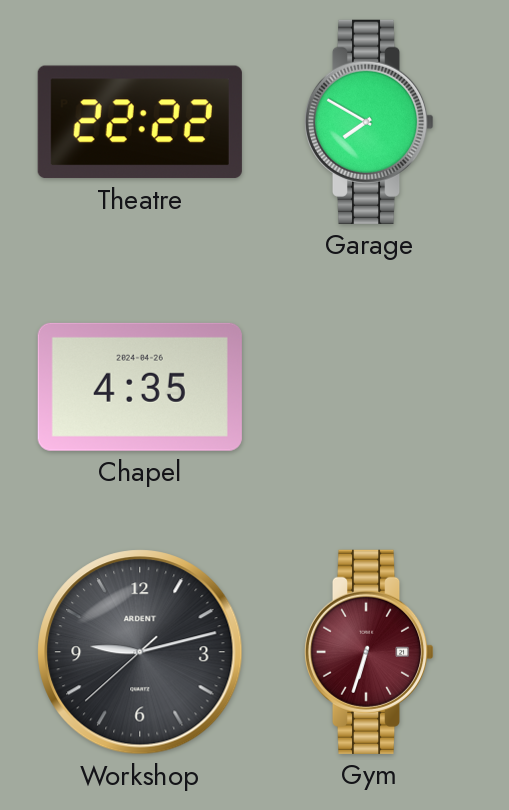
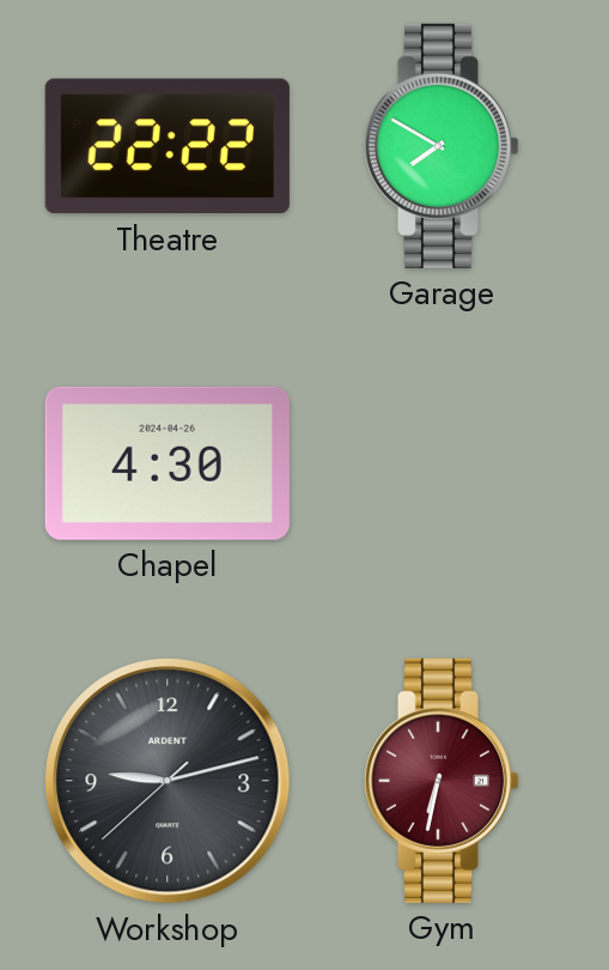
Chapel: 4:35 -> 4:30
Gym: 6:33 -> 6:32
